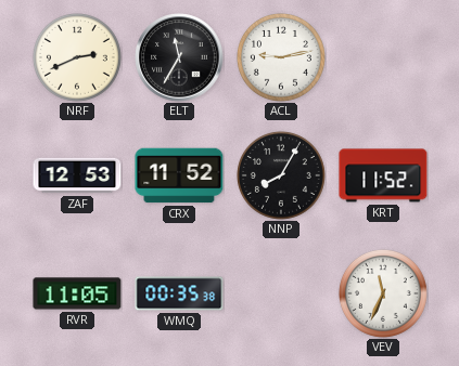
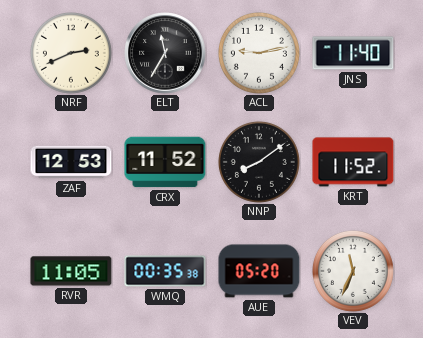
JNS: none -> 11:40
NNP: 8:05 -> 8:09
AUE: none -> 05:20
